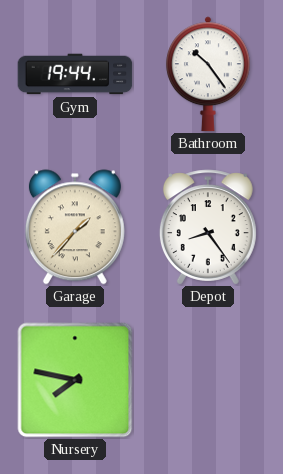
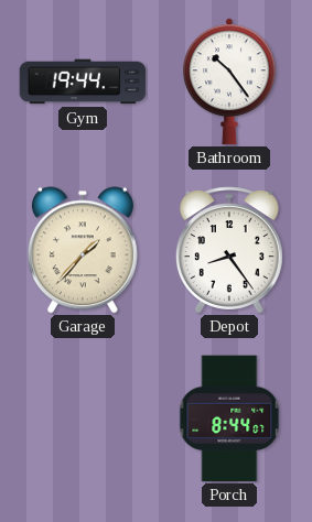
Nursery: 7:47 -> none
Porch: none -> 8:44
